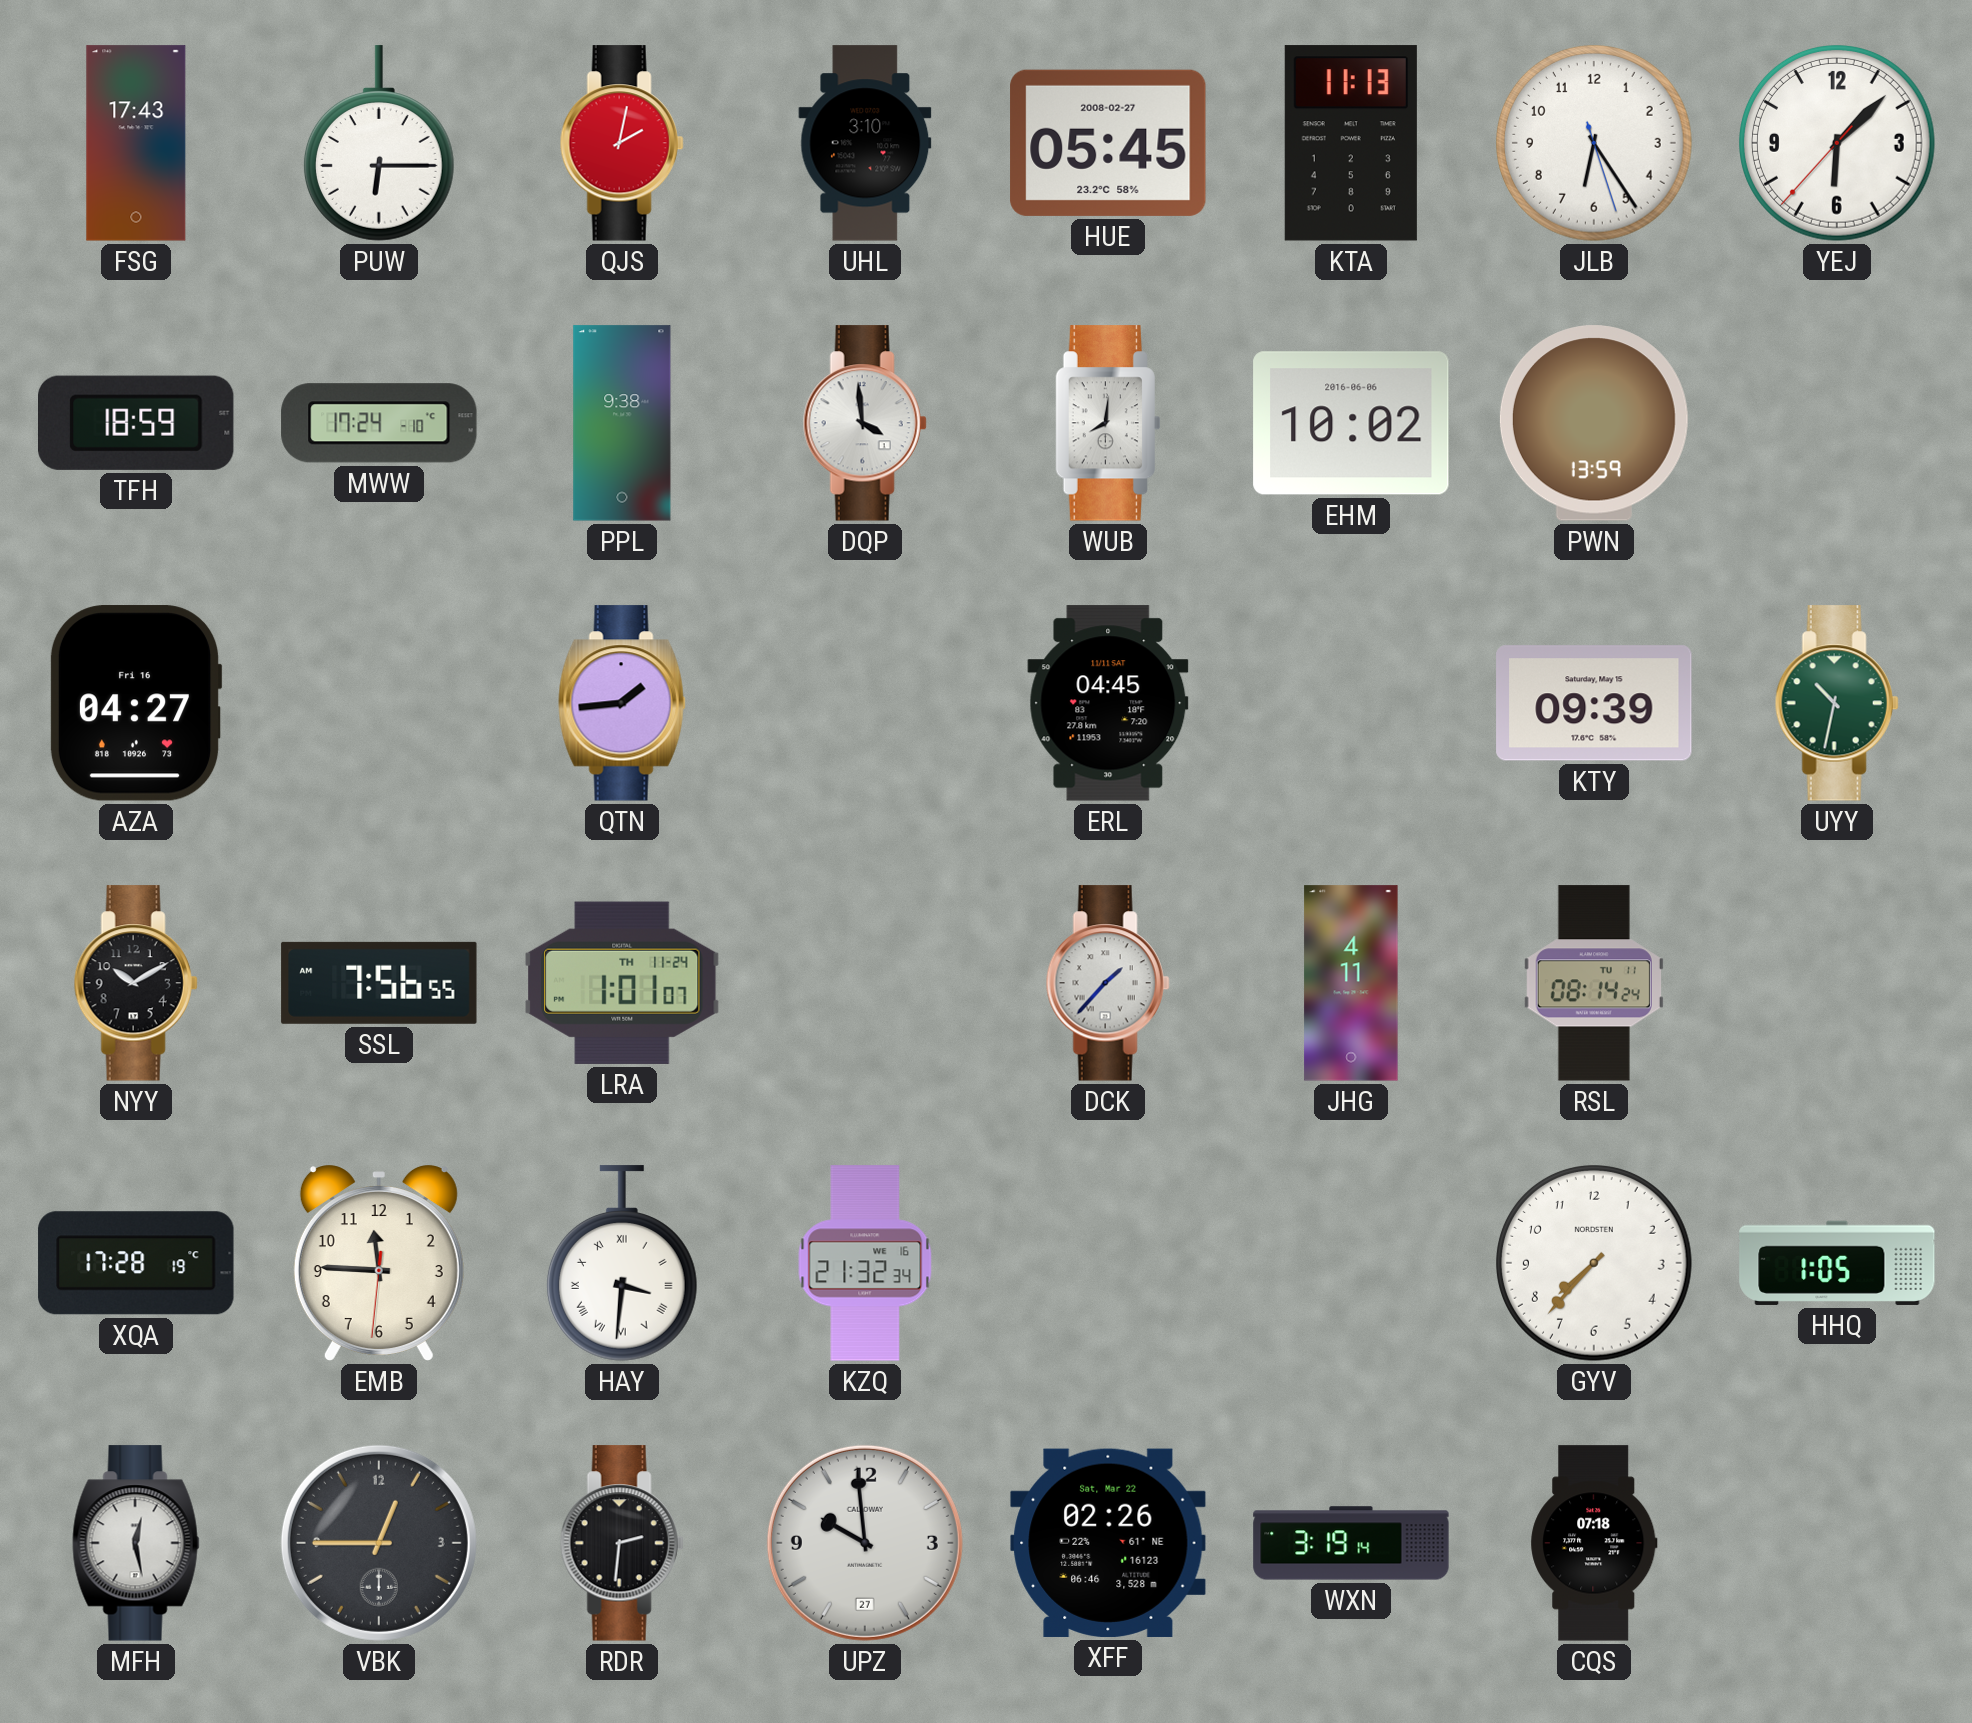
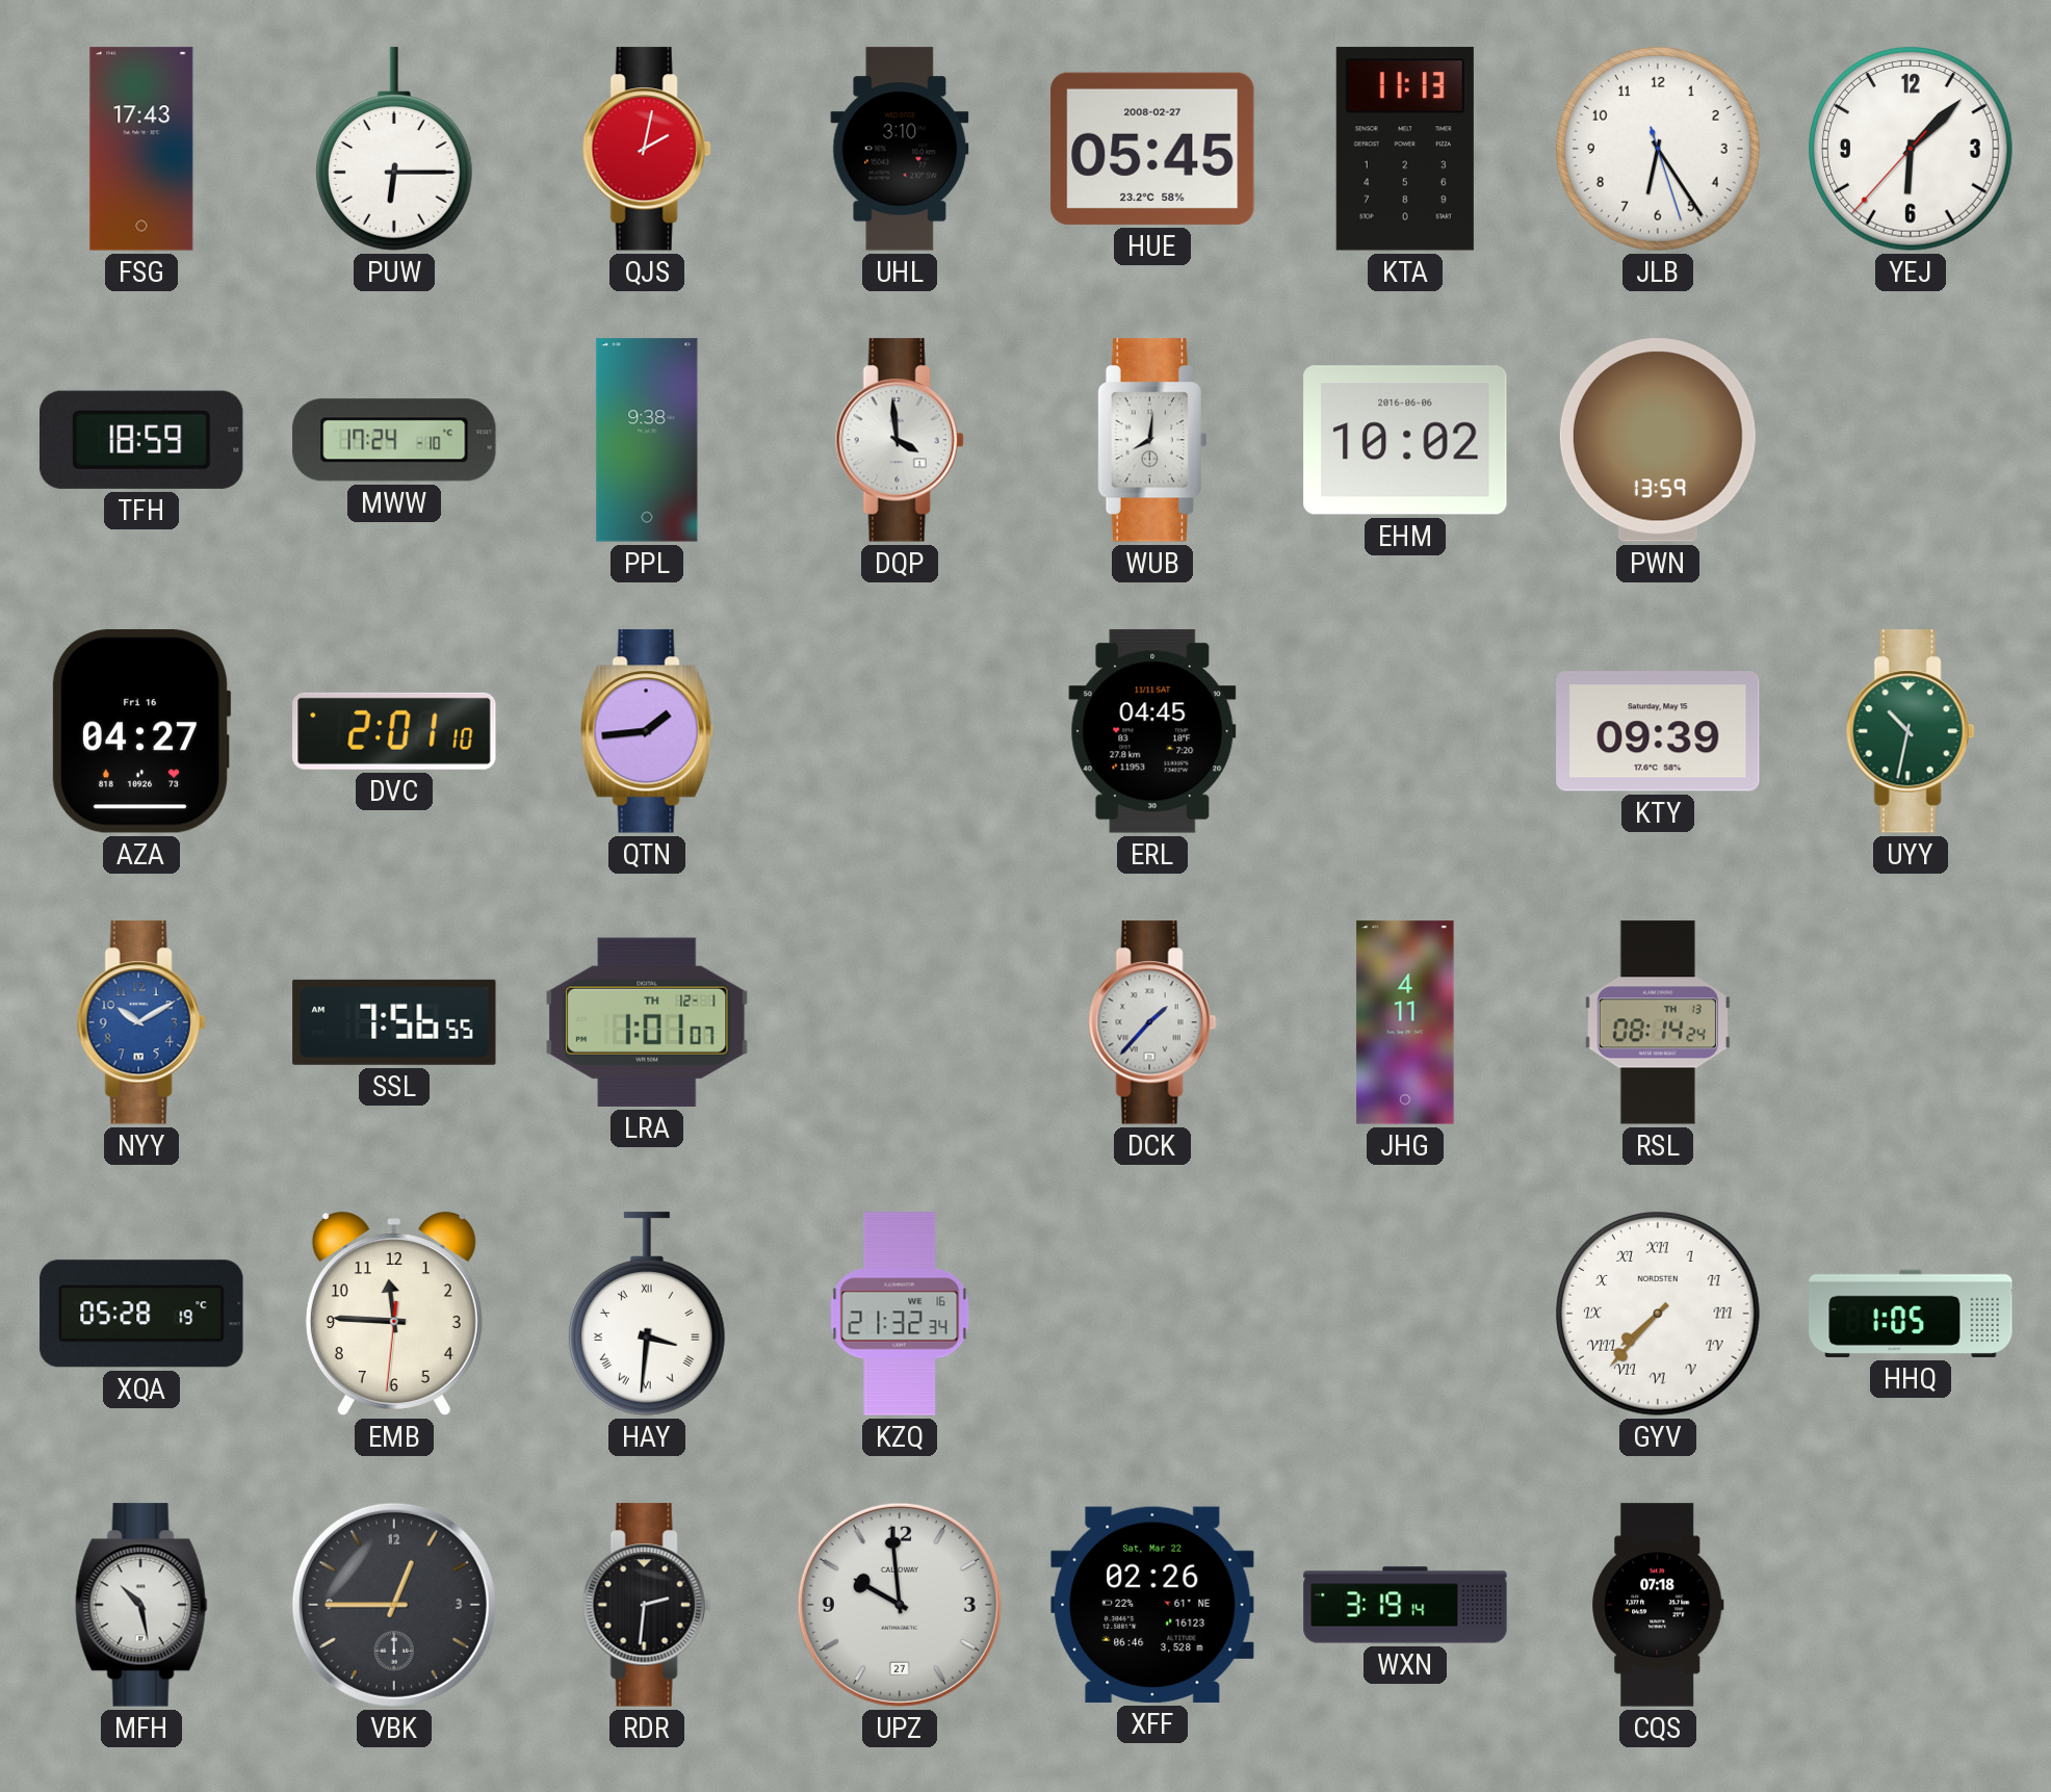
DVC: none -> 2:01
NYY dial: black -> blue
LRA date: TH 11-24 -> TH 12-1
RSL date: TU 11 -> TH 13
XQA: 17:28 -> 05:28
GYV numerals: Arabic -> Roman
MFH: 12:28 -> 10:28
